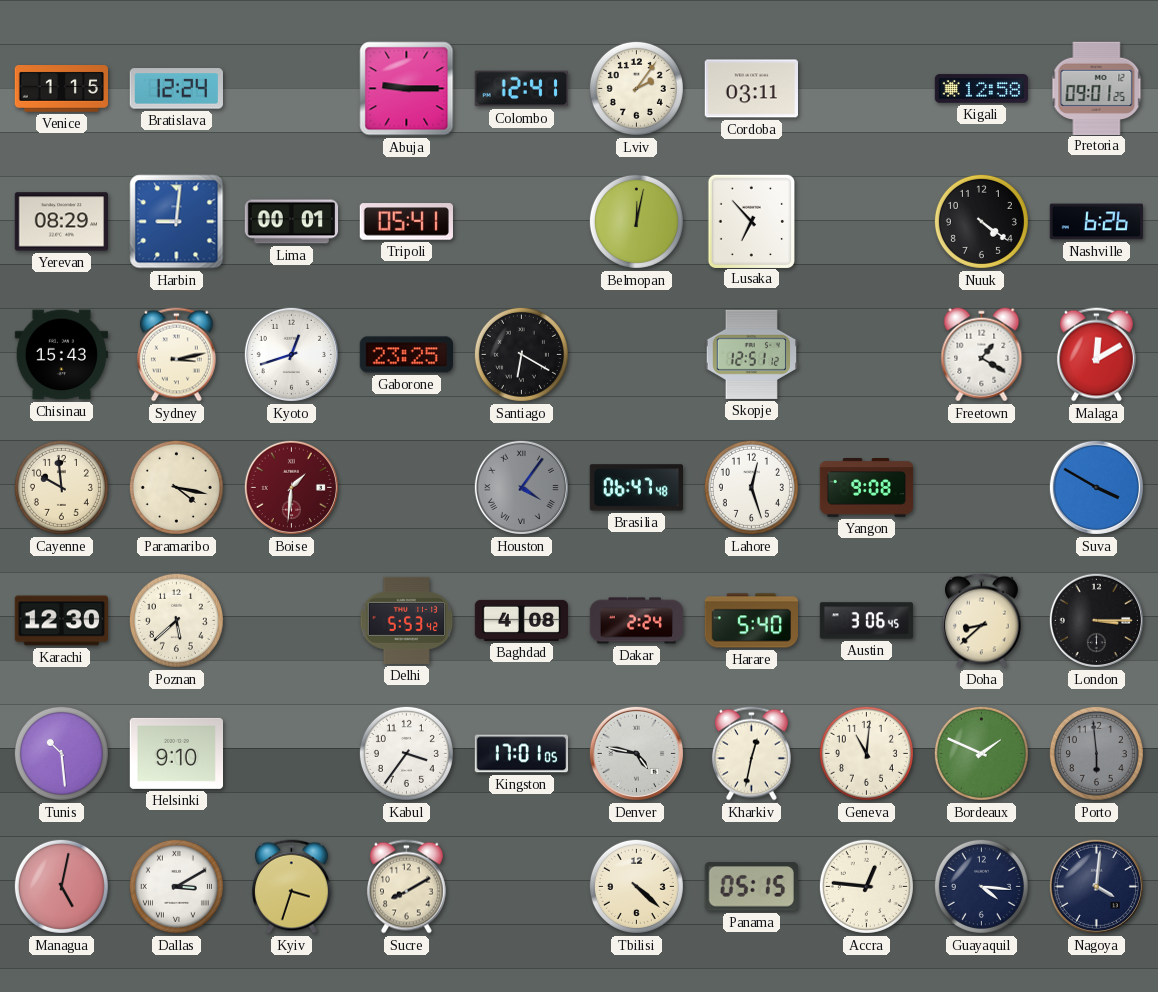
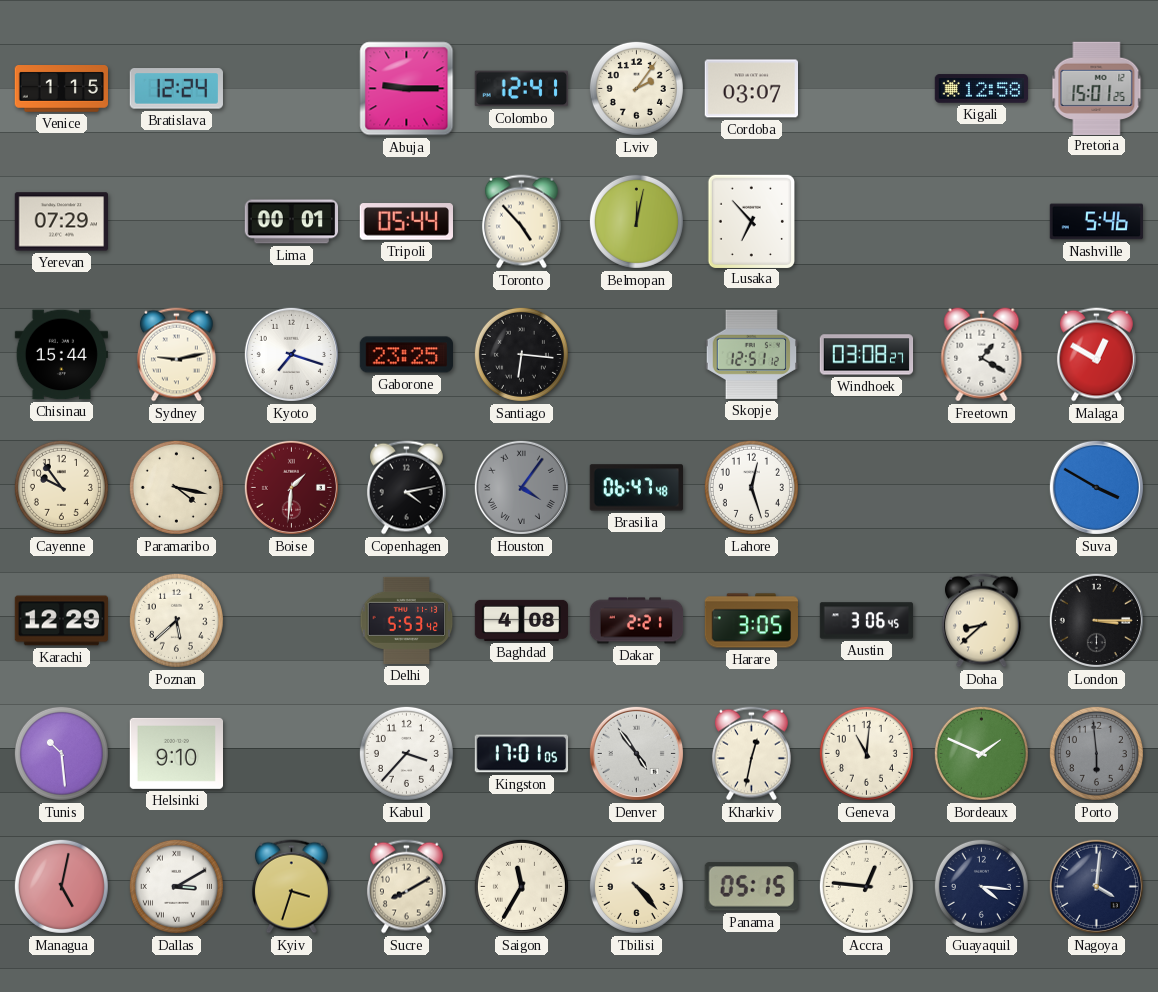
Cordoba: 03:11 -> 03:07
Pretoria: 09:01 -> 15:01
Yerevan: 08:29 -> 07:29
Harbin: 9:01 -> none
Tripoli: 05:41 -> 05:44
Toronto: none -> 4:53
Nuuk: 4:21 -> none
Nashville: 6:26 -> 5:46
Chisinau: 15:43 -> 15:44
Sydney: 3:13 -> 9:13
Kyoto: 12:42 -> 7:18
Santiago: 6:20 -> 6:16
Windhoek: none -> 03:08
Malaga: 12:10 -> 12:50
Cayenne: 9:59 -> 9:54
Copenhagen: none -> 4:13
Yangon: 9:08 -> none
Karachi: 12:30 -> 12:29
Dakar: 2:24 -> 2:21
Harare: 5:40 -> 3:05
Kabul: 3:36 -> 3:37
Denver: 4:47 -> 4:54
Saigon: none -> 11:35
Tbilisi: 4:22 -> 4:23
